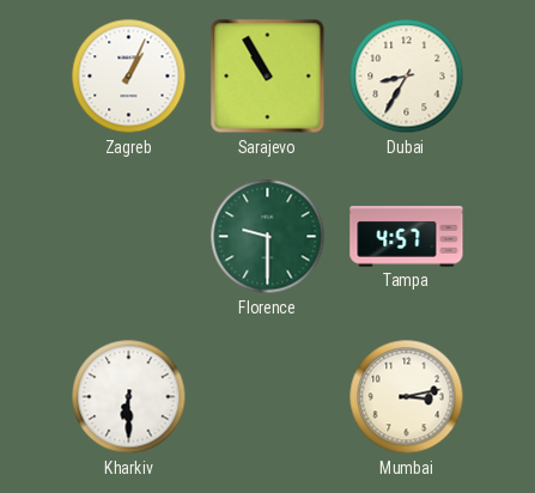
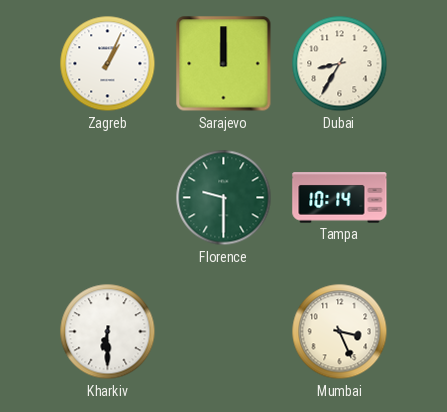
Sarajevo: 10:55 -> 12:00
Tampa: 4:57 -> 10:14
Mumbai: 3:13 -> 3:26
